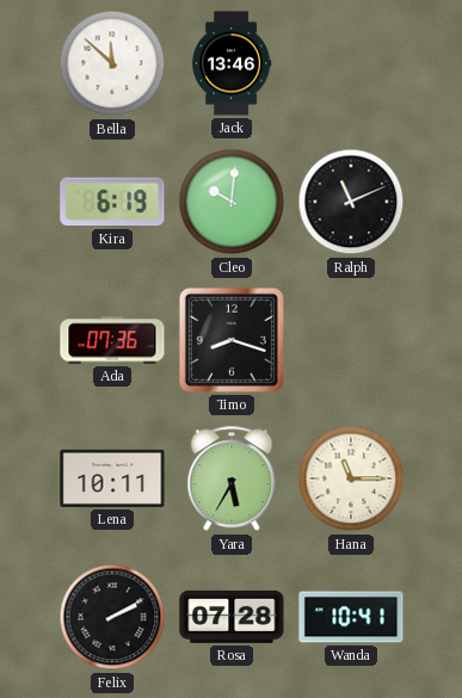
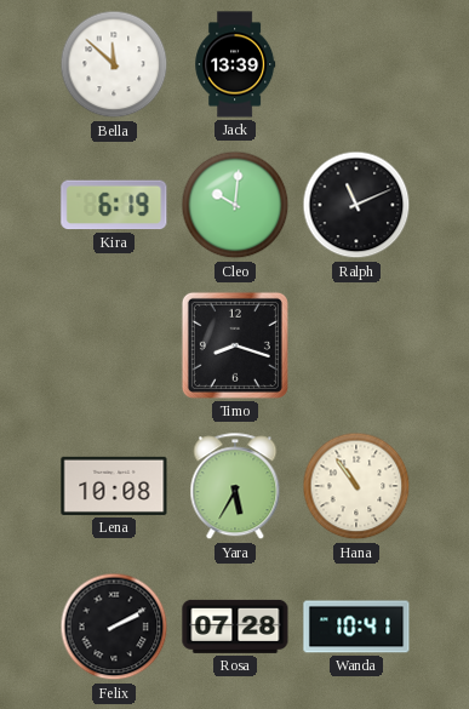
Jack: 13:46 -> 13:39
Ada: 07:36 -> none
Lena: 10:11 -> 10:08
Hana: 11:15 -> 10:54
